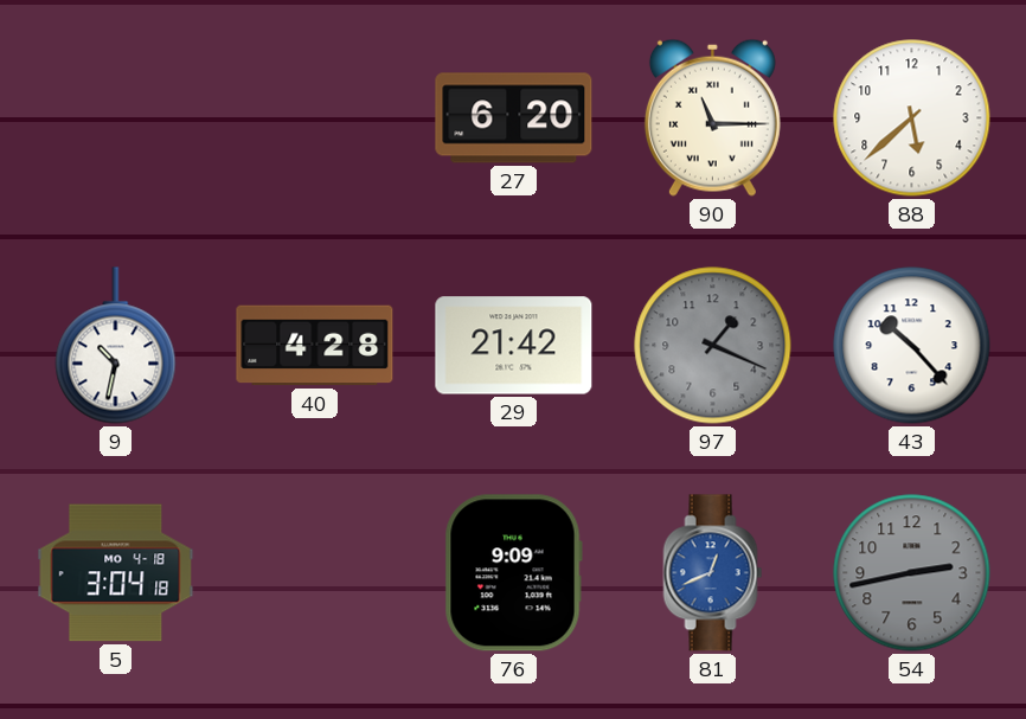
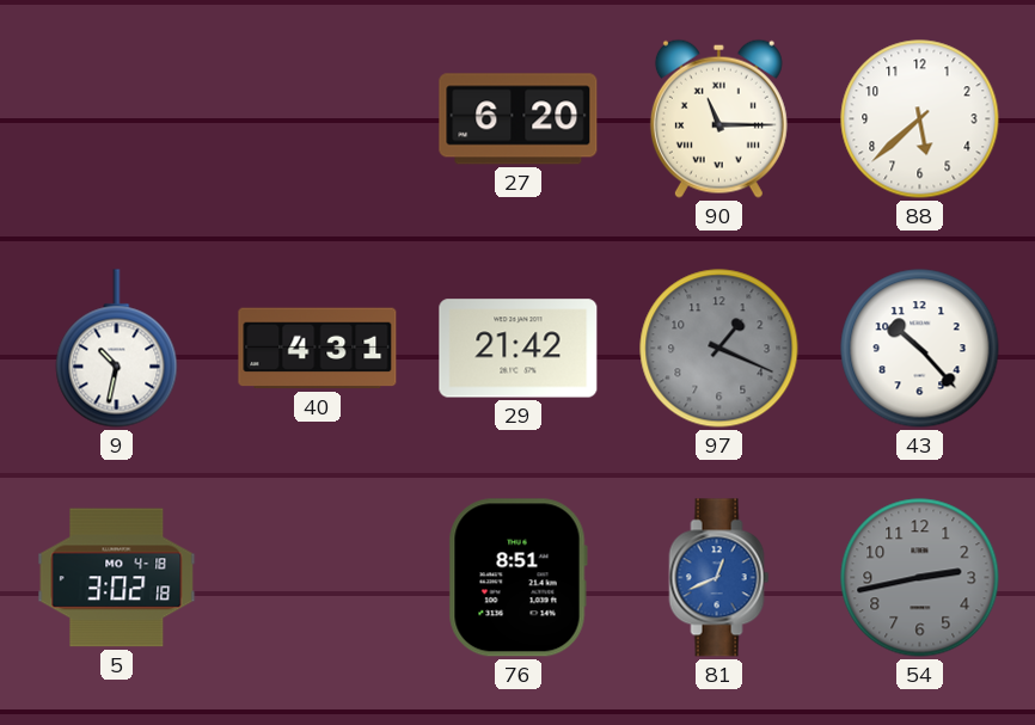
40: 4:28 -> 4:31
5: 3:04 -> 3:02
76: 9:09 -> 8:51
